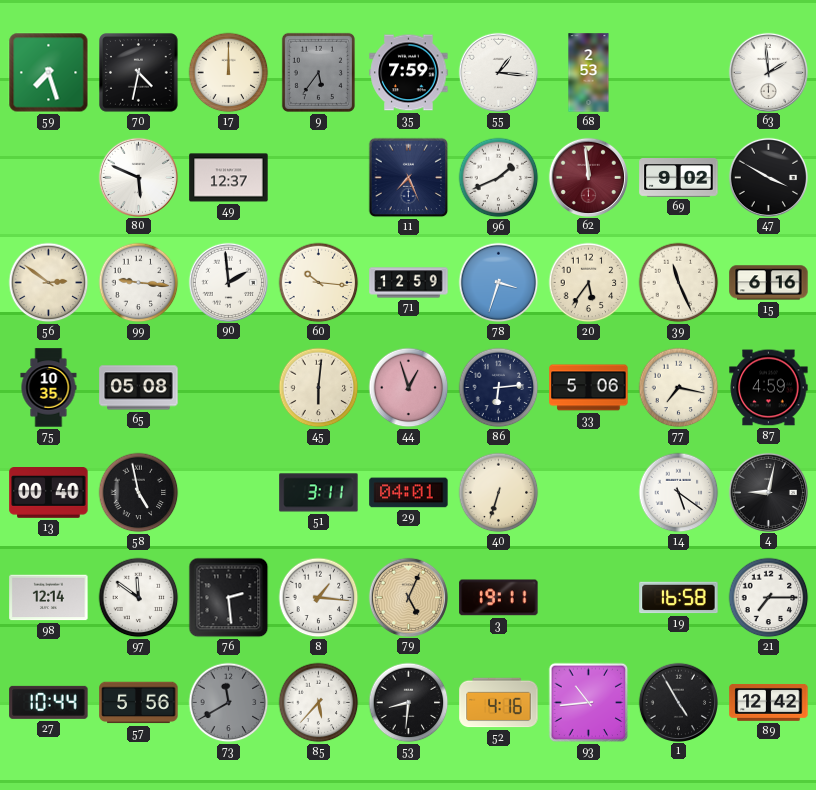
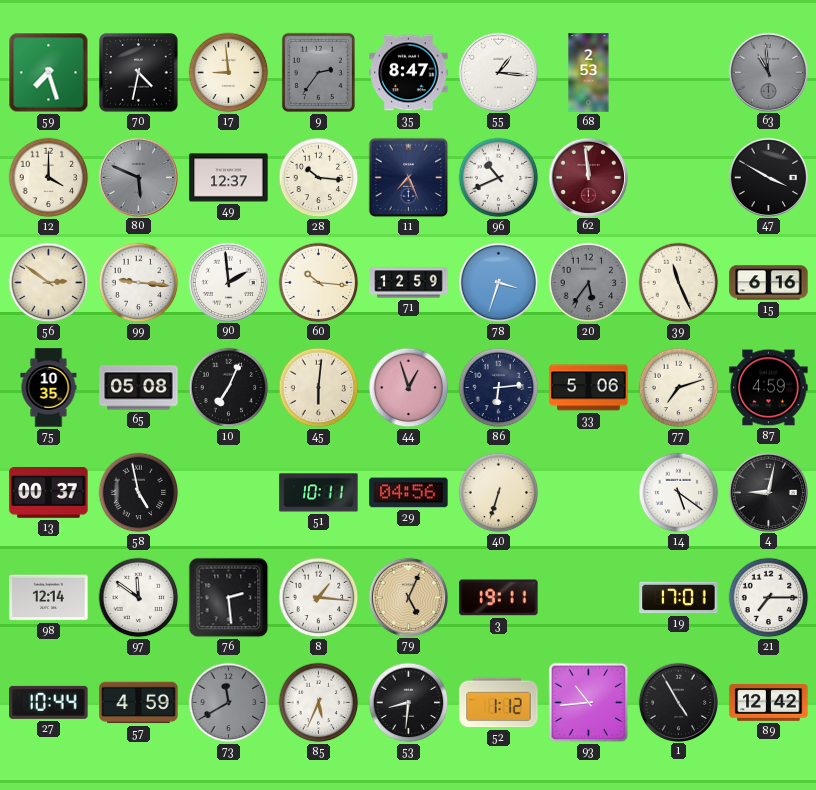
17: 12:00 -> 8:59
9: 5:36 -> 2:36
35: 7:59 -> 8:47
63: 1:59 -> 10:59
63 dial: white -> grey
12: none -> 4:00
80 dial: white -> grey
28: none -> 10:16
96: 1:41 -> 10:41
69: 9:02 -> none
20 dial: cream -> grey
10: none -> 7:04
77: 7:17 -> 7:12
13: 00:40 -> 00:37
51: 3:11 -> 10:11
29: 04:01 -> 04:56
19: 16:58 -> 17:01
57: 5:56 -> 4:59
85: 5:37 -> 5:34
52: 4:16 -> 1:12
